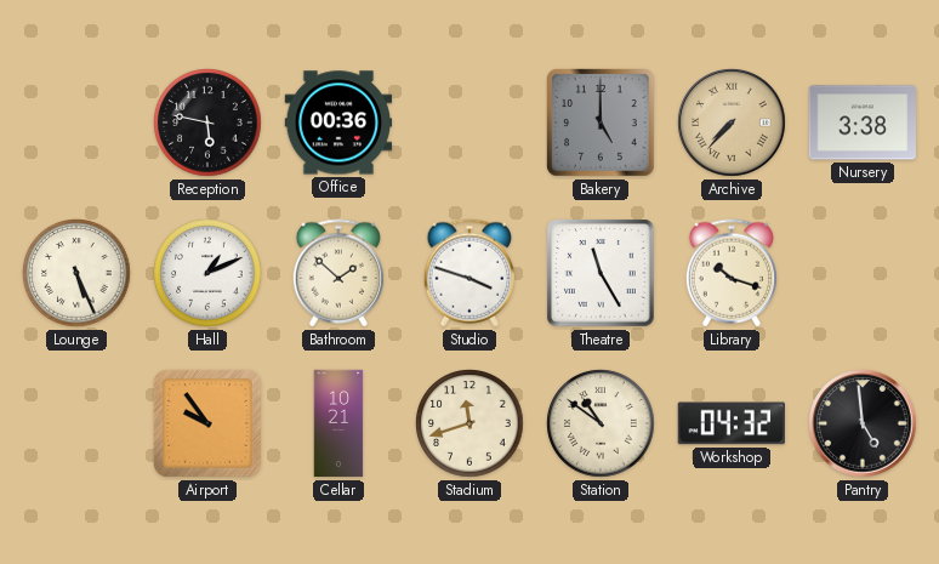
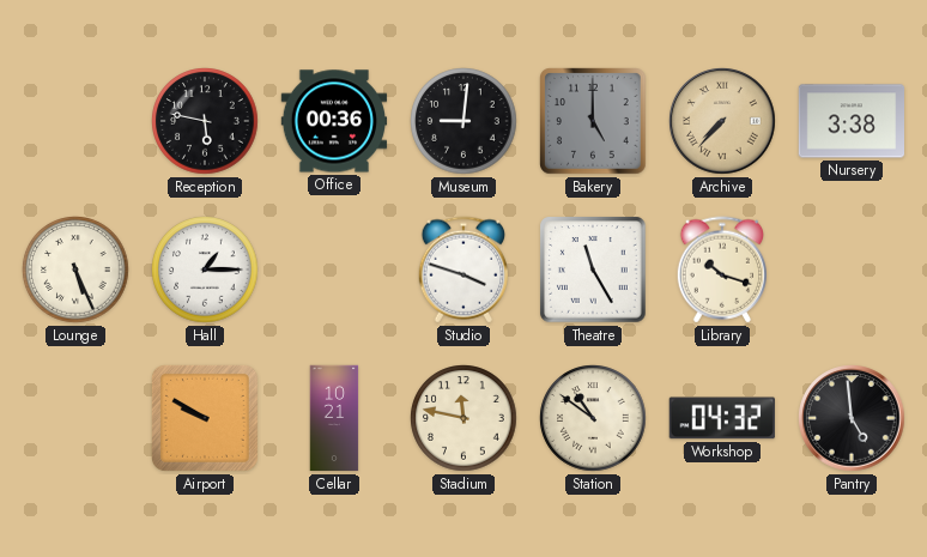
Museum: none -> 9:01
Hall: 1:11 -> 1:15
Bathroom: 1:52 -> none
Airport: 9:54 -> 9:50
Stadium: 11:42 -> 11:47
